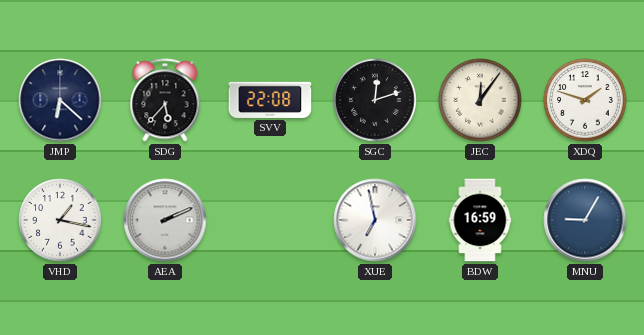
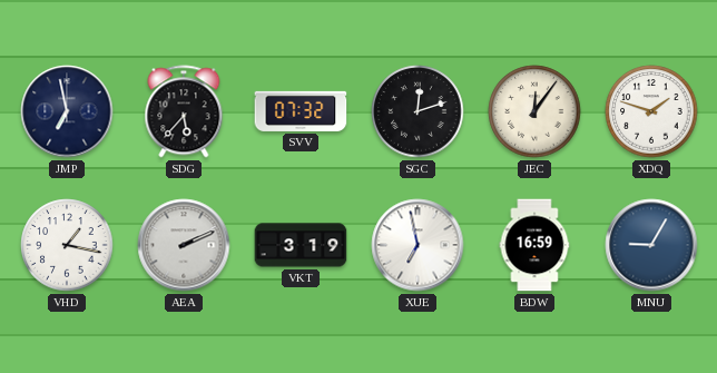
JMP: 6:22 -> 6:58
SVV: 22:08 -> 07:32
VKT: none -> 3:19
